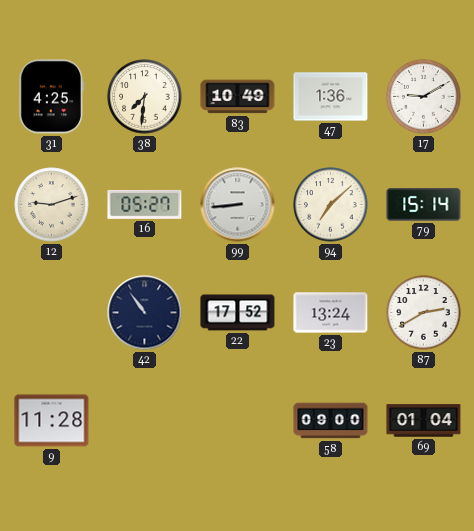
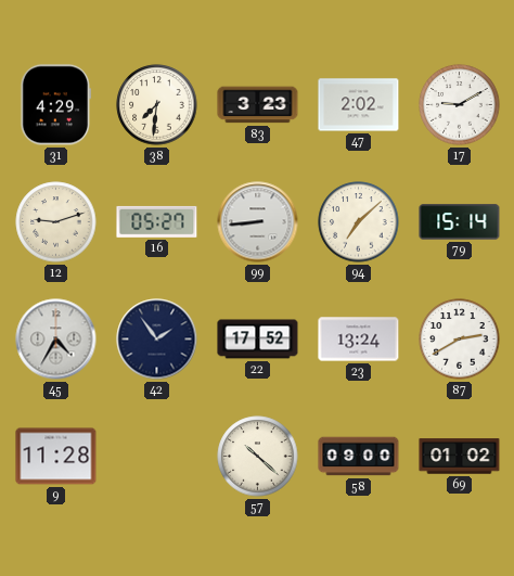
31: 4:25 -> 4:29
83: 10:49 -> 3:23
47: 1:36 -> 2:02
45: none -> 4:35
42: 10:54 -> 1:54
57: none -> 10:22
69: 01:04 -> 01:02
